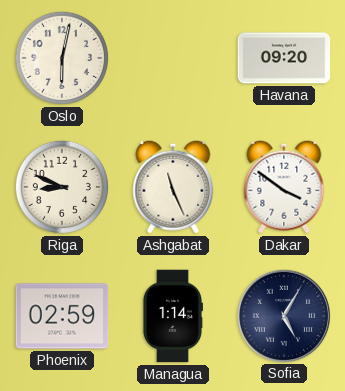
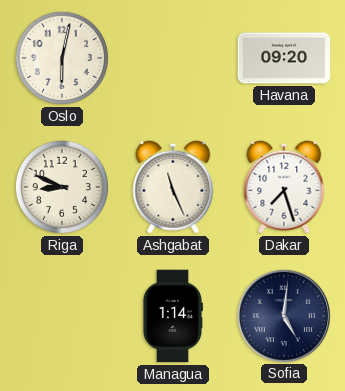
Dakar: 3:51 -> 7:27
Phoenix: 02:59 -> none
Sofia: 5:05 -> 5:01
